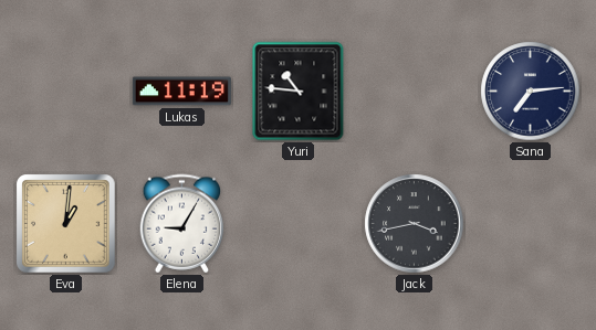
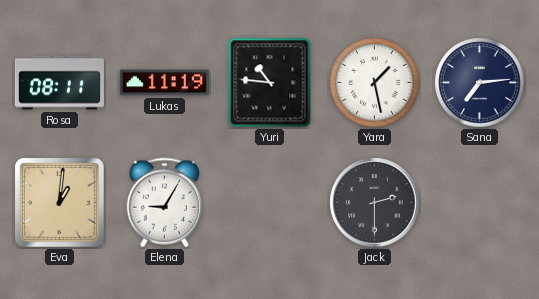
Rosa: none -> 08:11
Yara: none -> 1:28
Jack: 3:43 -> 2:30
